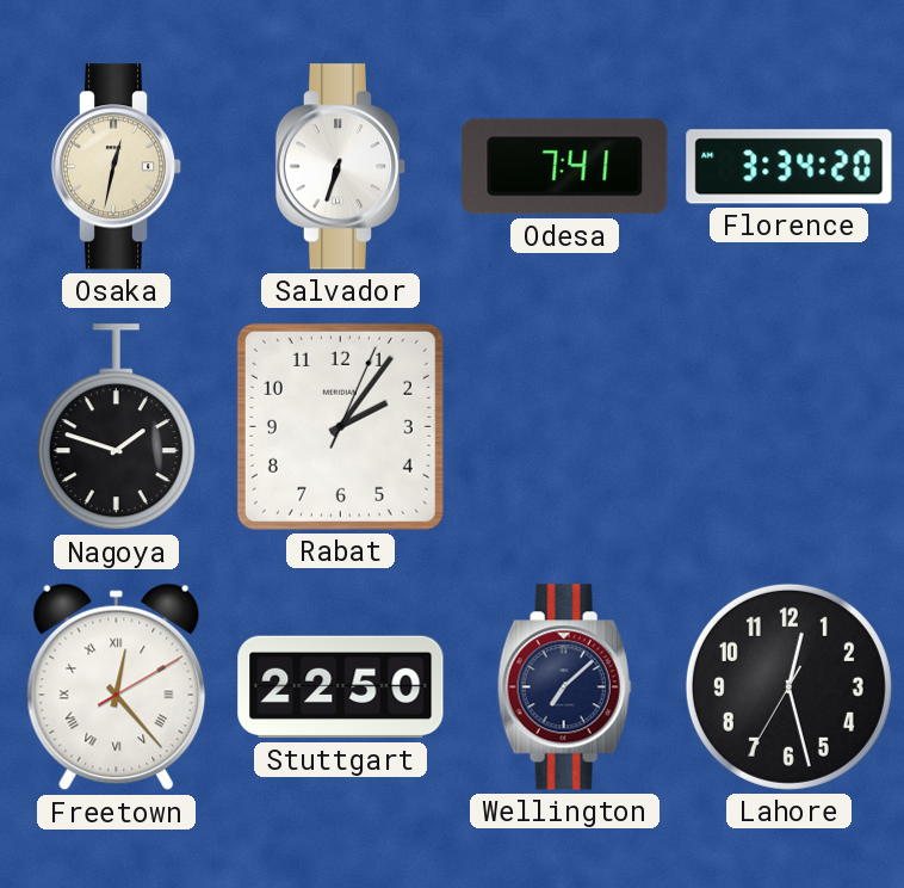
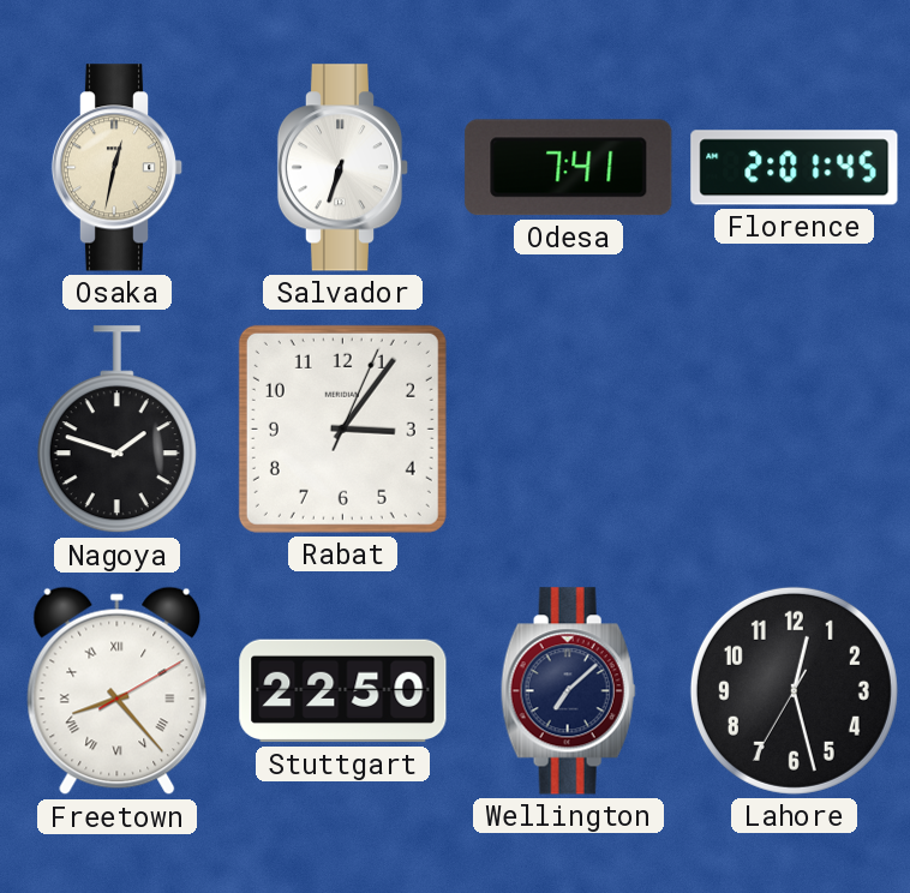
Florence: 3:34 -> 2:01
Rabat: 2:06 -> 3:06
Freetown: 12:23 -> 8:23
